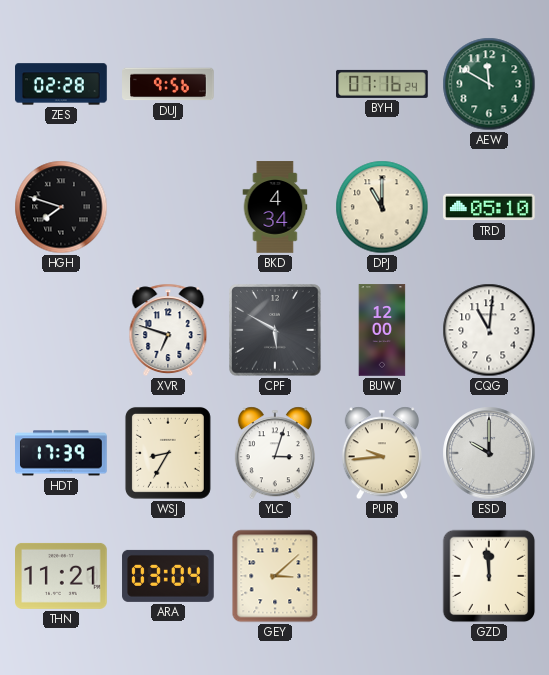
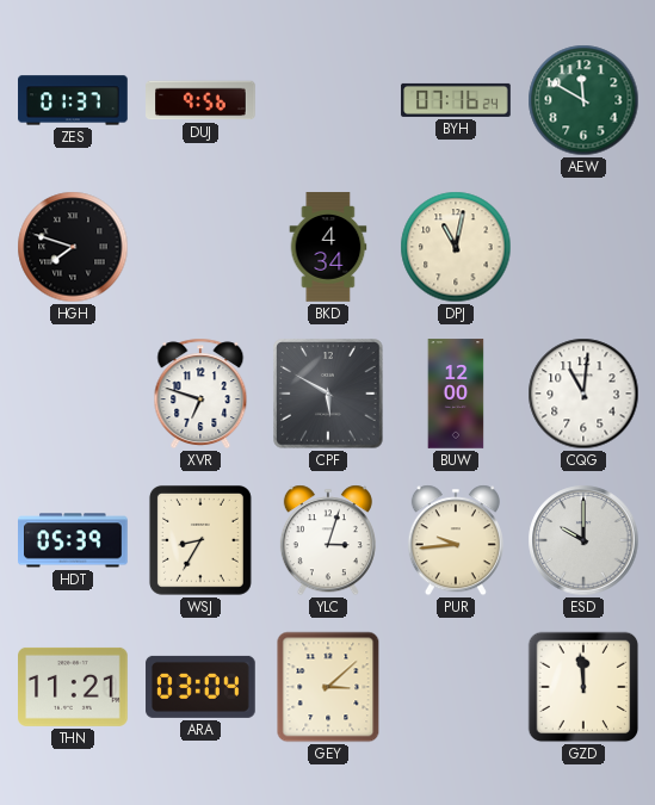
ZES: 02:28 -> 01:37
DPJ: 11:00 -> 11:02
TRD: 05:10 -> none
HDT: 17:39 -> 05:39
